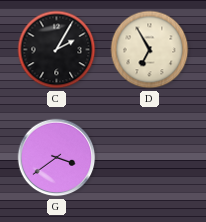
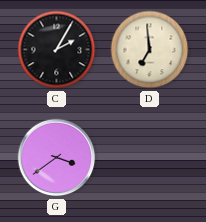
D: 6:55 -> 6:59
